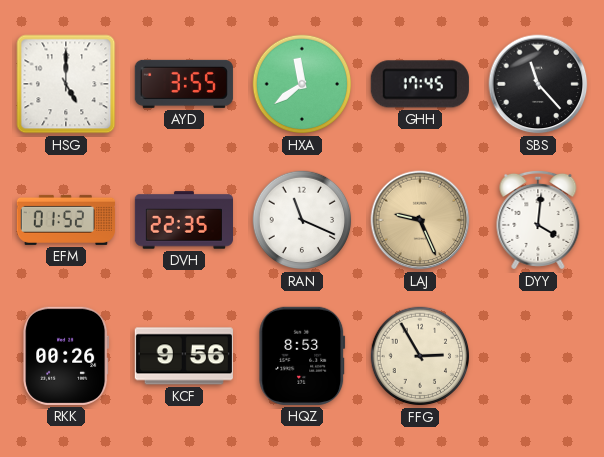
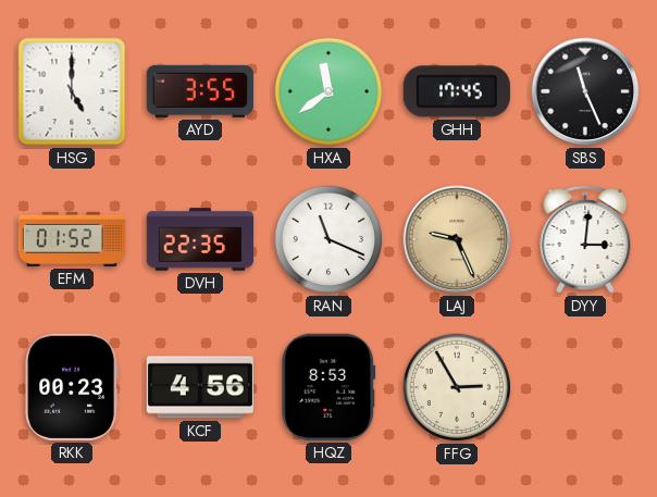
SBS: 11:23 -> 11:26
DYY: 4:01 -> 3:01
RKK: 00:26 -> 00:23
KCF: 9:56 -> 4:56
